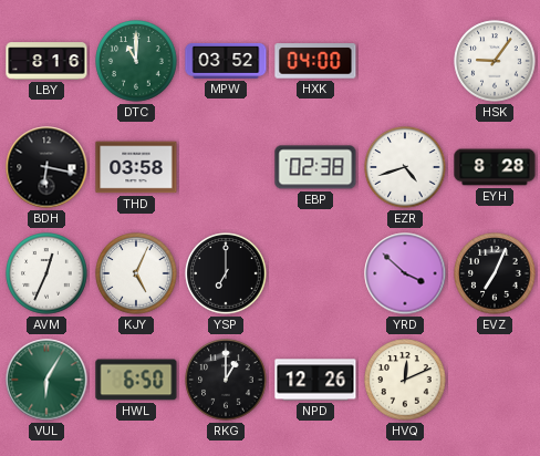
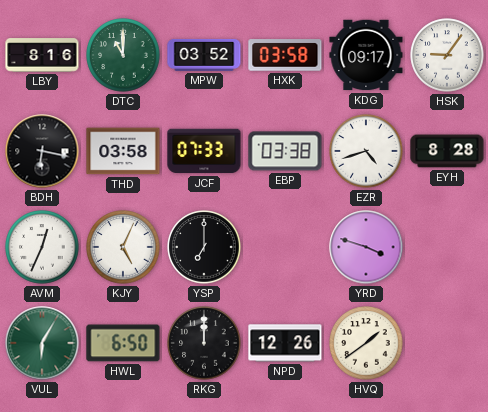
HXK: 04:00 -> 03:58
KDG: none -> 09:17
JCF: none -> 07:33
EBP: 02:38 -> 03:38
YRD: 3:52 -> 3:48
EVZ: 7:04 -> none
RKG: 1:00 -> 12:00
HVQ: 12:11 -> 1:39
